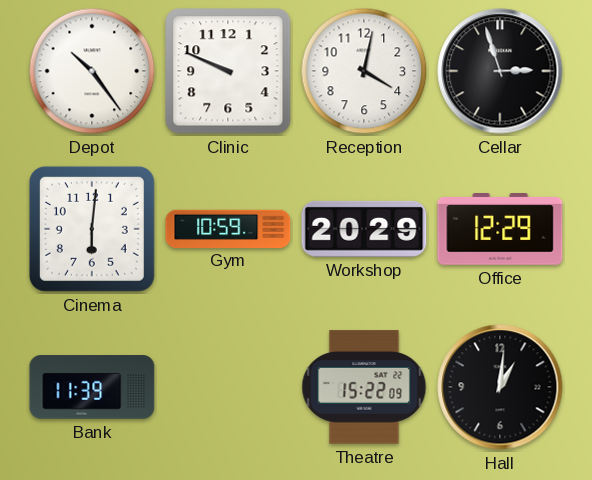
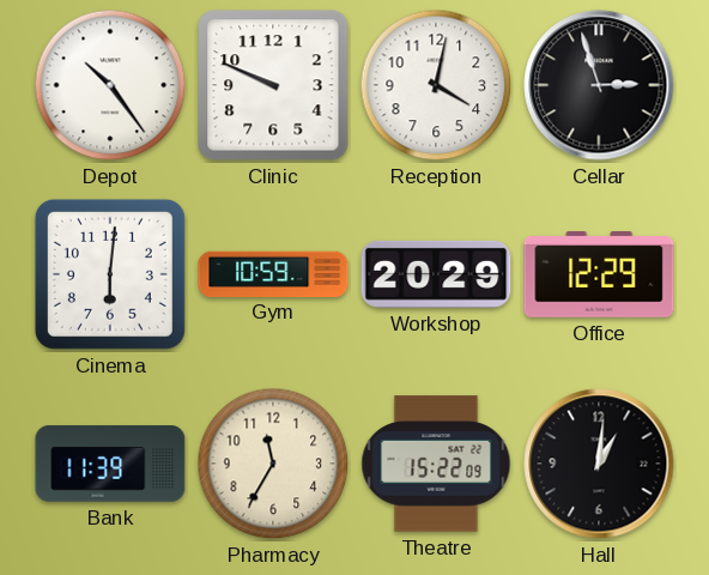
Pharmacy: none -> 11:35
